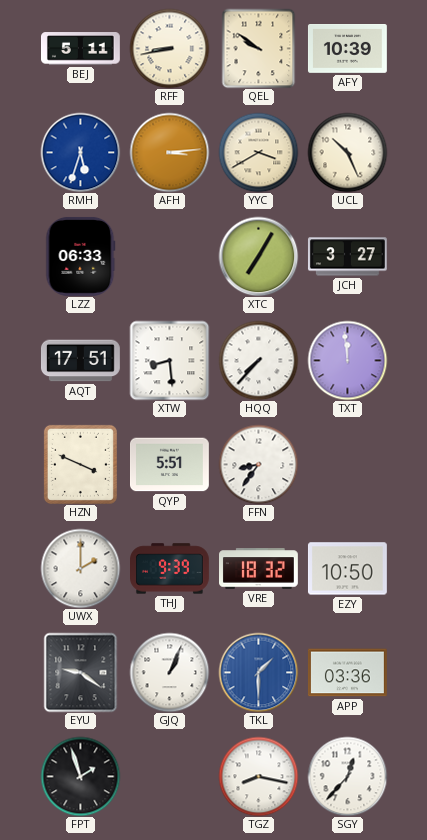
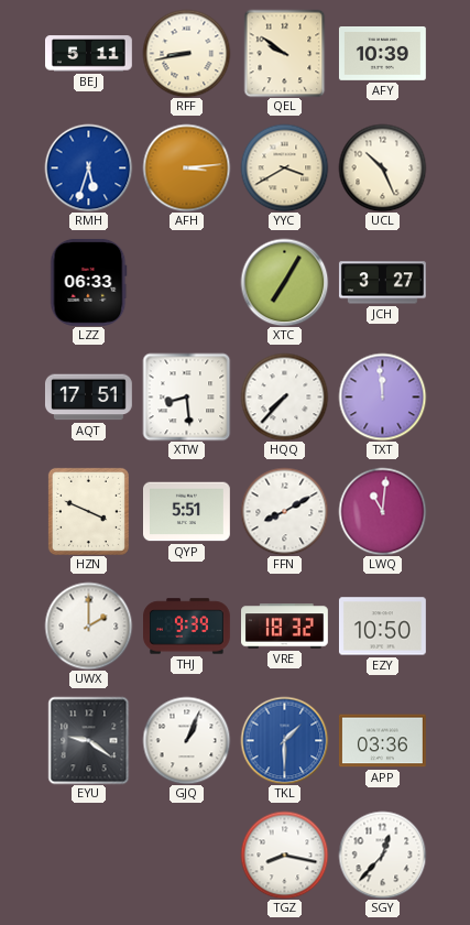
FFN: 8:36 -> 8:10
LWQ: none -> 11:01
FPT: 1:57 -> none
